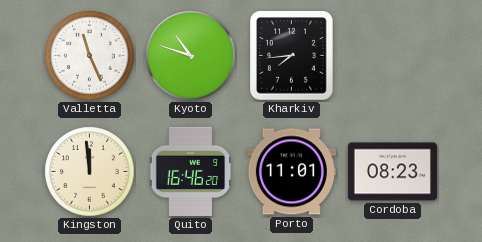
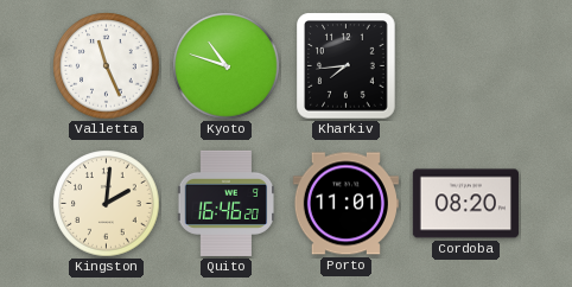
Kingston: 11:59 -> 2:01
Cordoba: 08:23 -> 08:20
